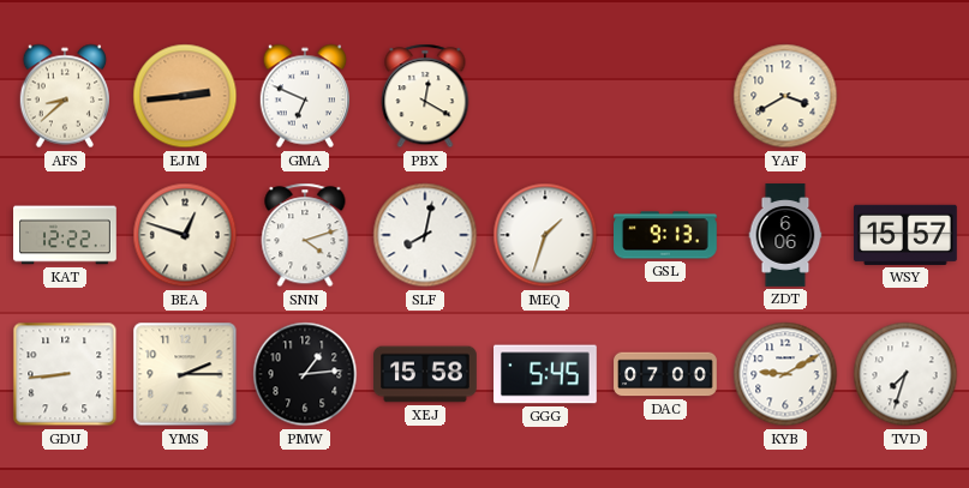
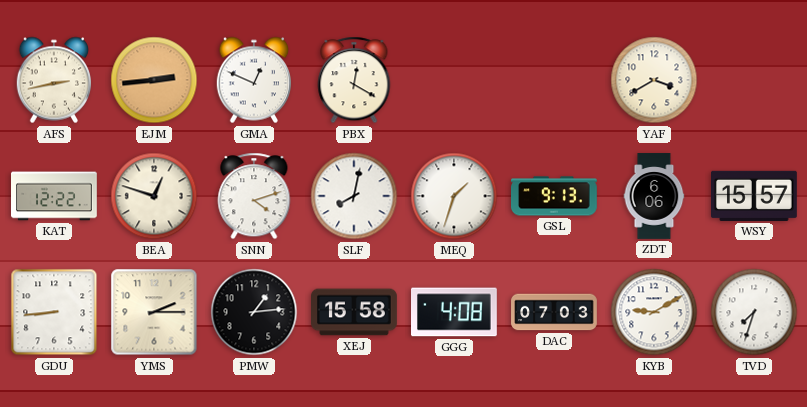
AFS: 8:38 -> 2:43
GMA: 6:49 -> 12:49
GGG: 5:45 -> 4:08
DAC: 07:00 -> 07:03
